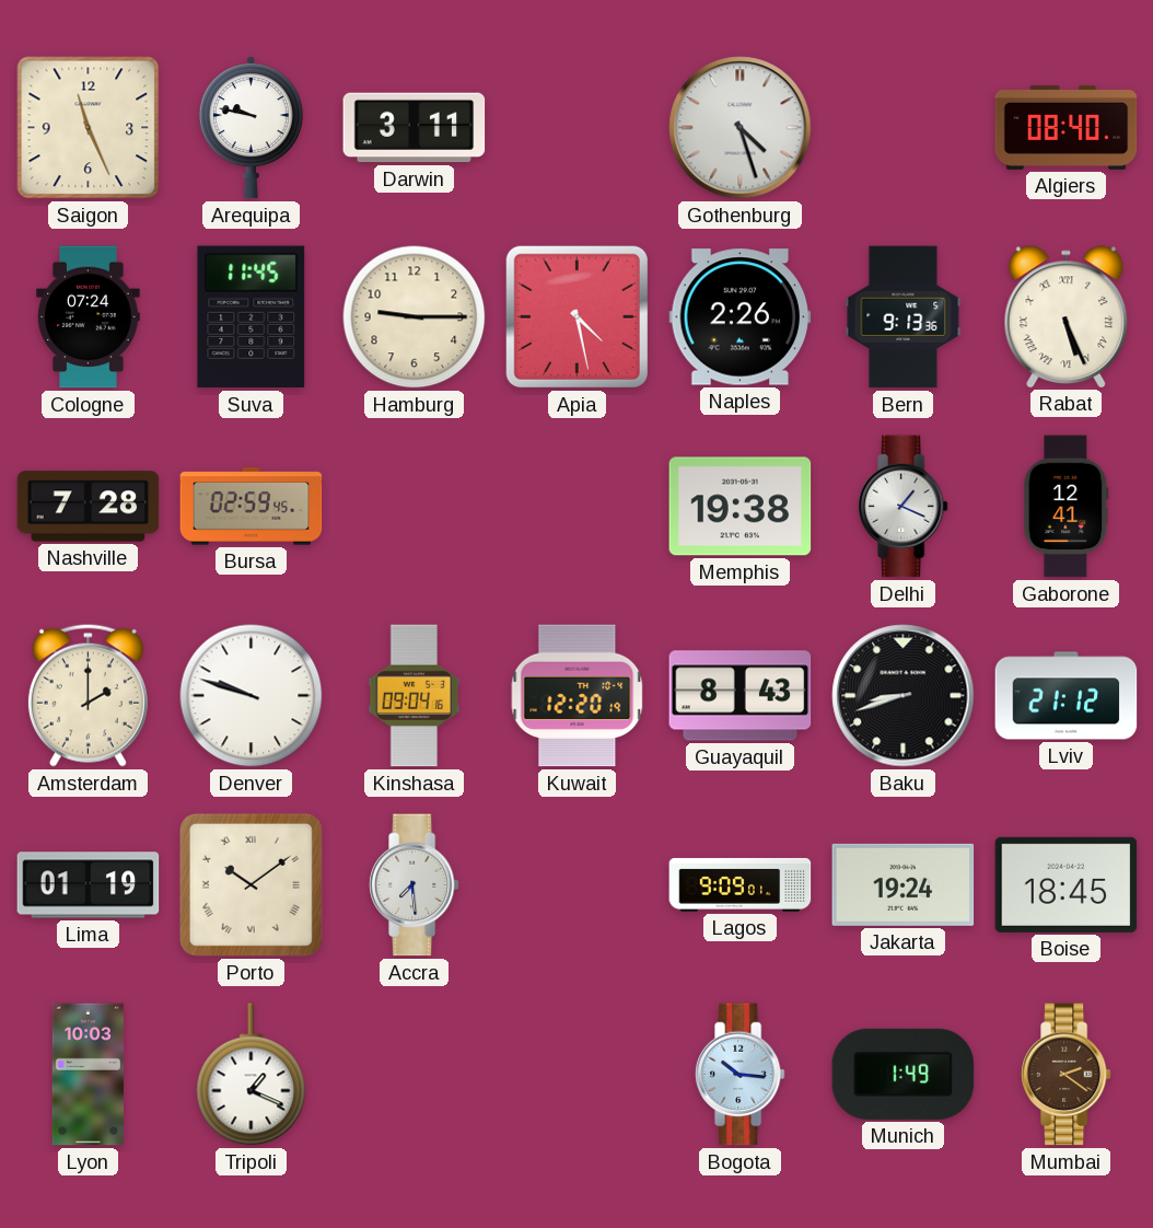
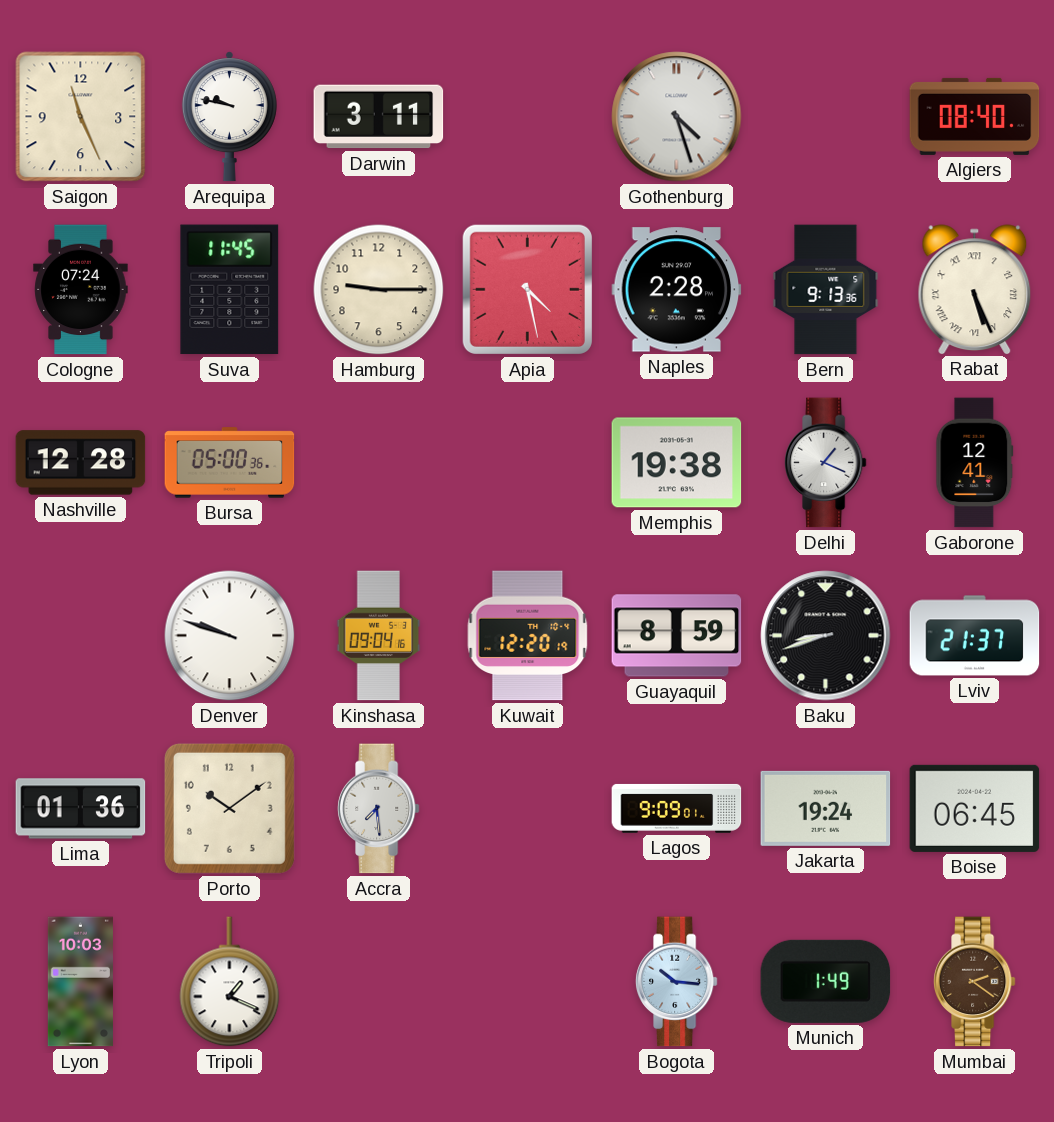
Naples: 2:26 -> 2:28
Nashville: 7:28 -> 12:28
Bursa: 02:59 -> 05:00
Amsterdam: 2:00 -> none
Guayaquil: 8:43 -> 8:59
Lviv: 21:12 -> 21:37
Lima: 01:19 -> 01:36
Porto numerals: Roman -> Arabic
Boise: 18:45 -> 06:45
